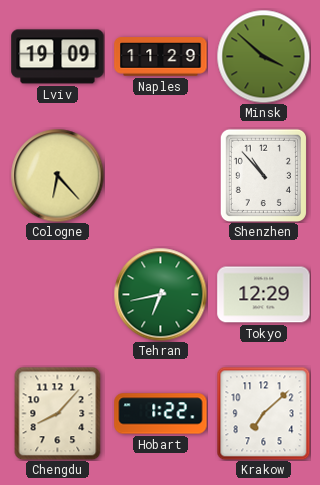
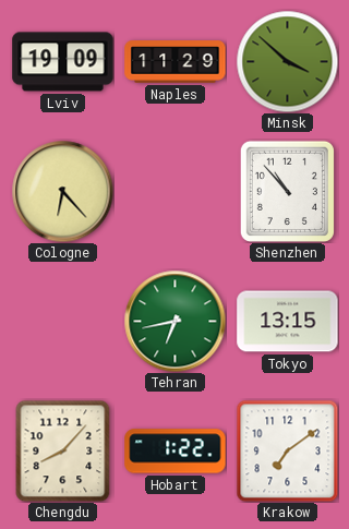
Tokyo: 12:29 -> 13:15
Krakow: 7:08 -> 7:09
